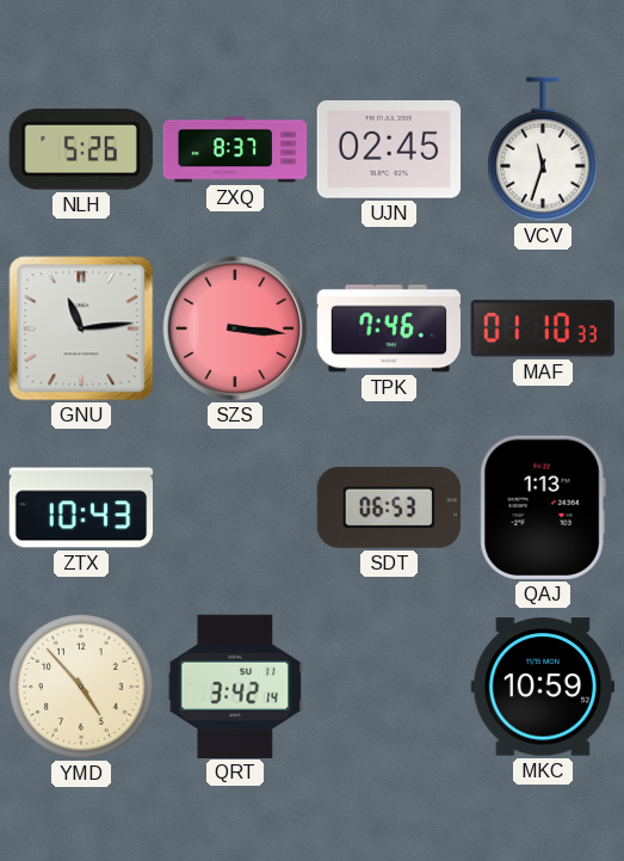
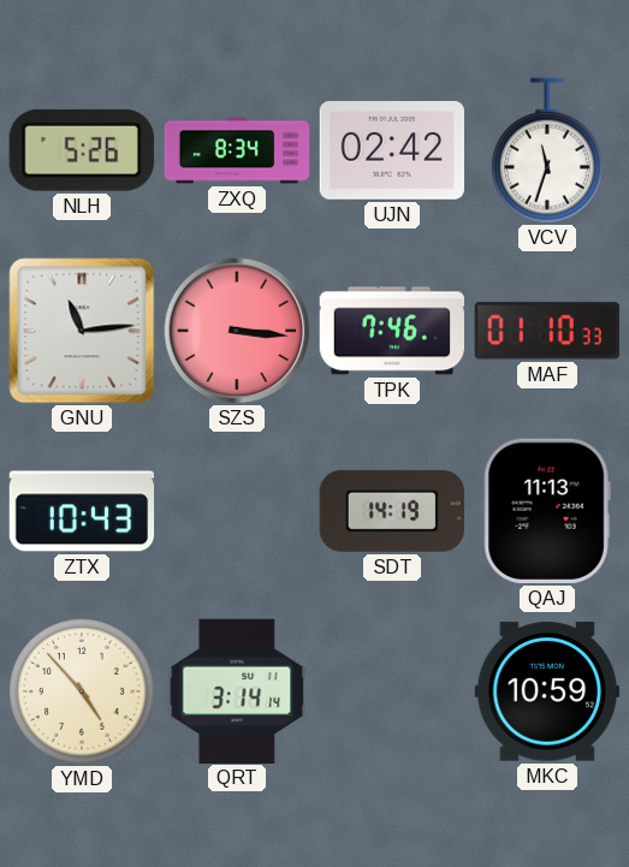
ZXQ: 8:37 -> 8:34
UJN: 02:45 -> 02:42
SDT: 06:53 -> 14:19
QAJ: 1:13 -> 11:13
QRT: 3:42 -> 3:14
